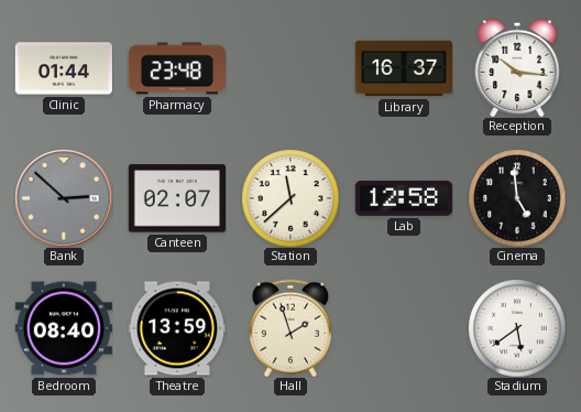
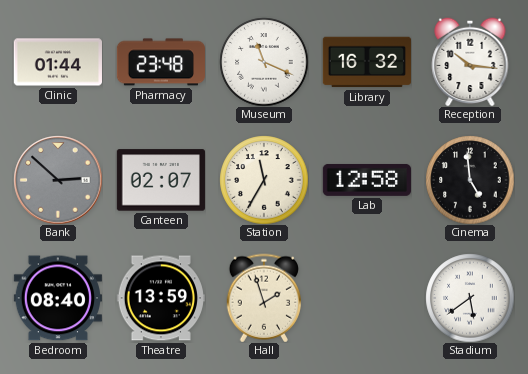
Museum: none -> 11:19
Library: 16:37 -> 16:32
Station: 11:38 -> 11:35
